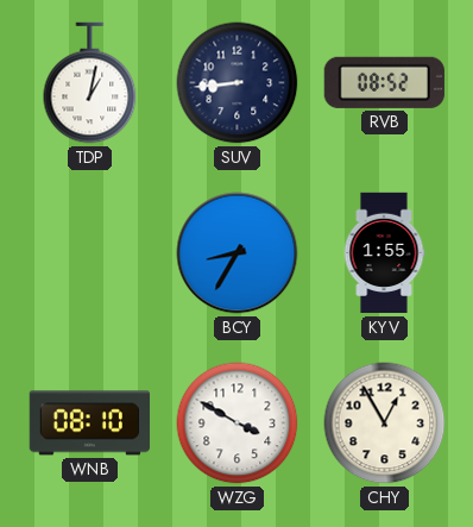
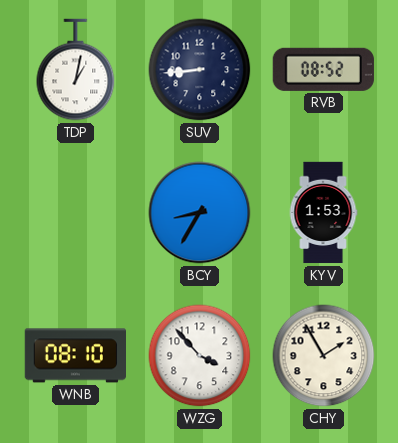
KYV: 1:55 -> 1:53
WZG: 3:50 -> 3:53
CHY: 12:55 -> 1:55
